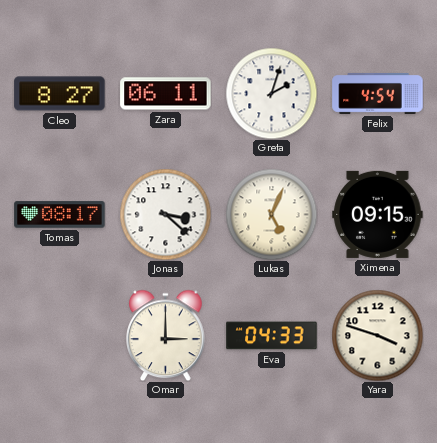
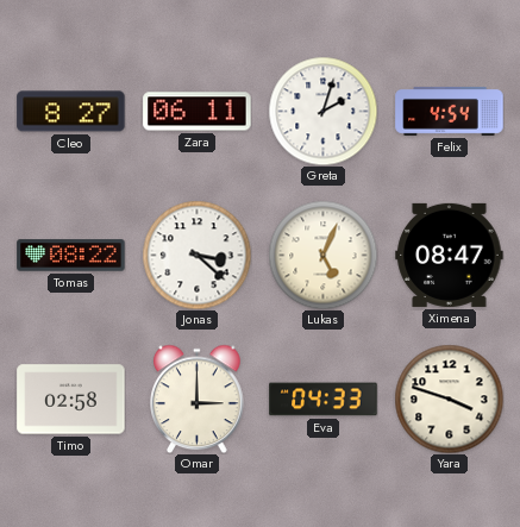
Tomas: 08:17 -> 08:22
Ximena: 09:15 -> 08:47
Timo: none -> 02:58
